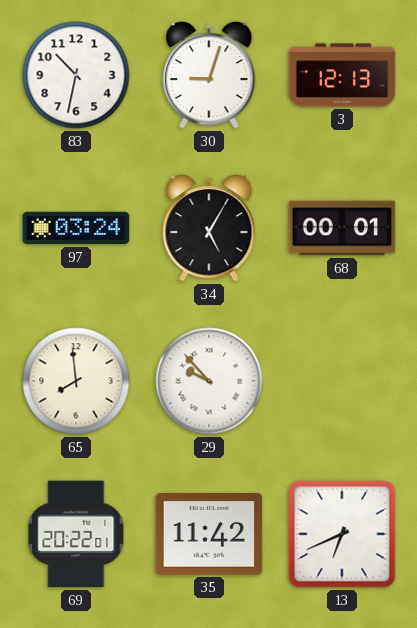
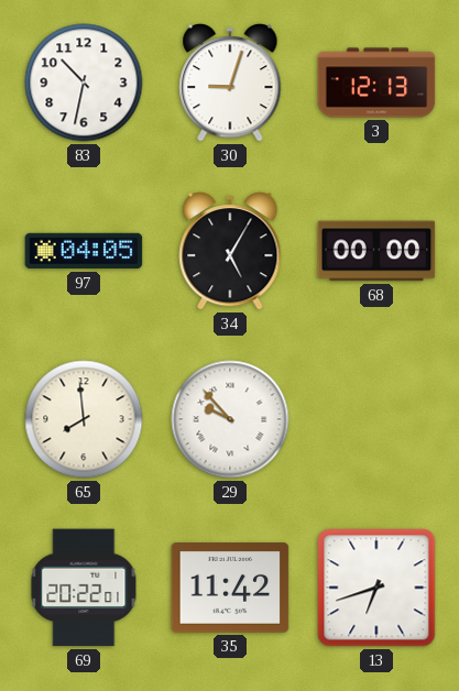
97: 03:24 -> 04:05
68: 00:01 -> 00:00
13: 6:41 -> 6:42
